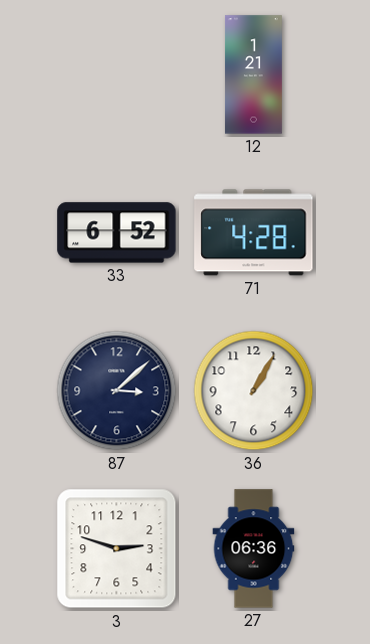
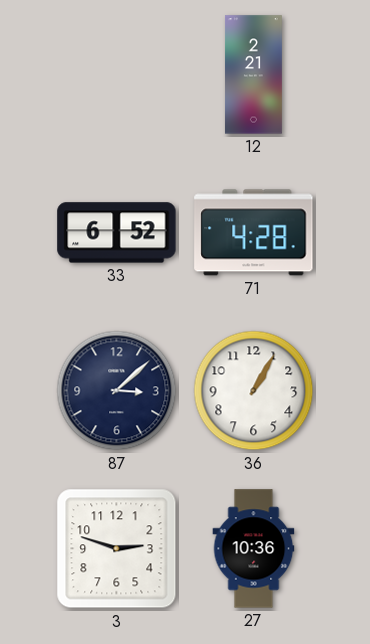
12: 1:21 -> 2:21
27: 06:36 -> 10:36
